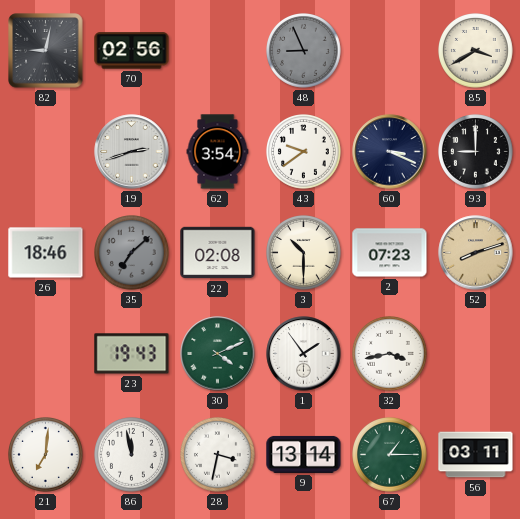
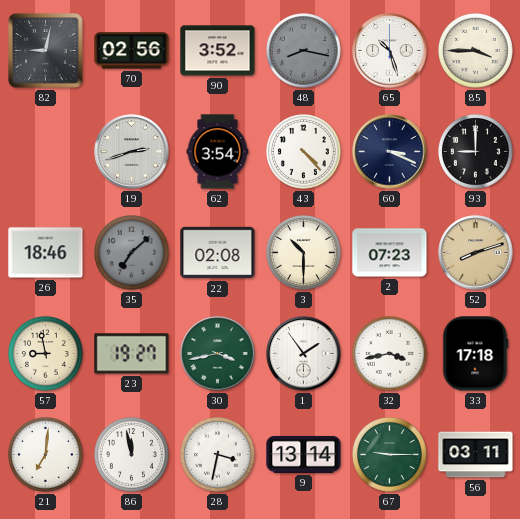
90: none -> 3:52
48: 8:56 -> 8:17
65: none -> 10:27
85: 3:40 -> 3:45
43: 9:39 -> 4:23
57: none -> 8:58
23: 19:43 -> 19:27
30: 4:11 -> 3:43
33: none -> 17:18
67: 1:15 -> 9:15
